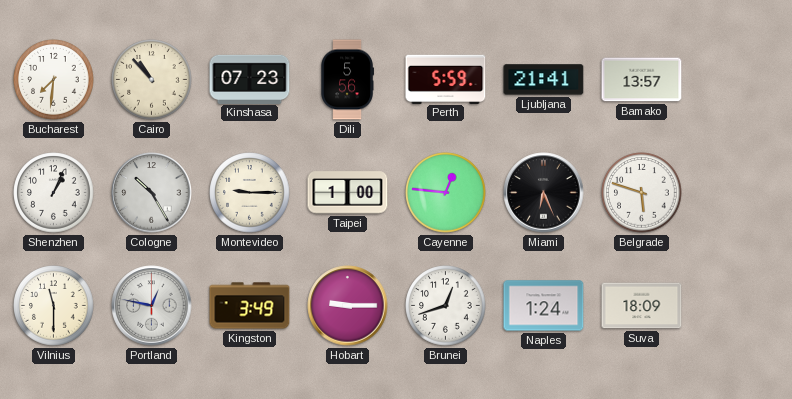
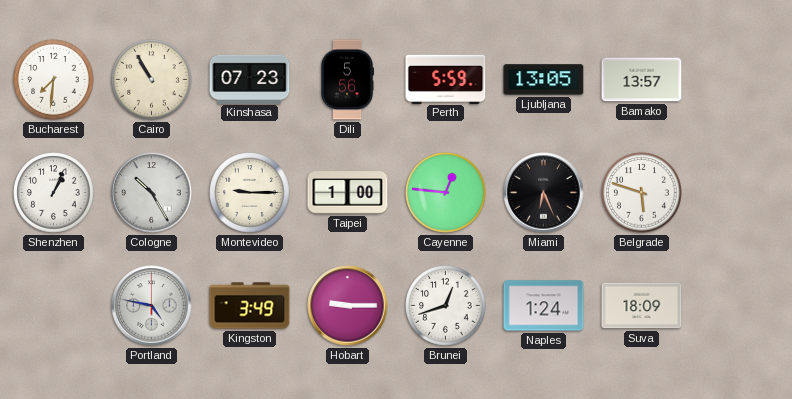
Cairo: 10:53 -> 10:55
Ljubljana: 21:41 -> 13:05
Vilnius: 11:30 -> none
Portland: 12:47 -> 4:47
